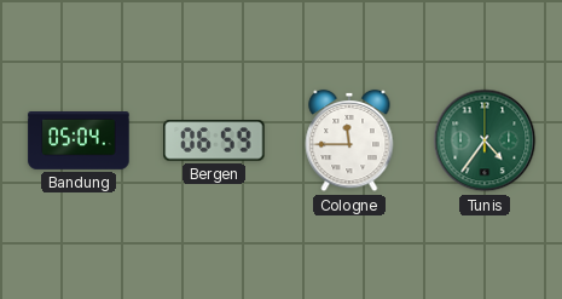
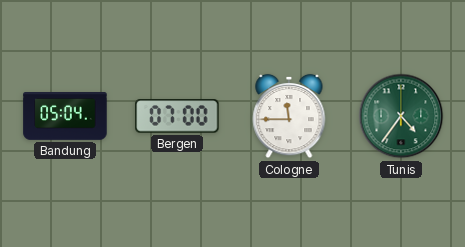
Bergen: 06:59 -> 07:00
